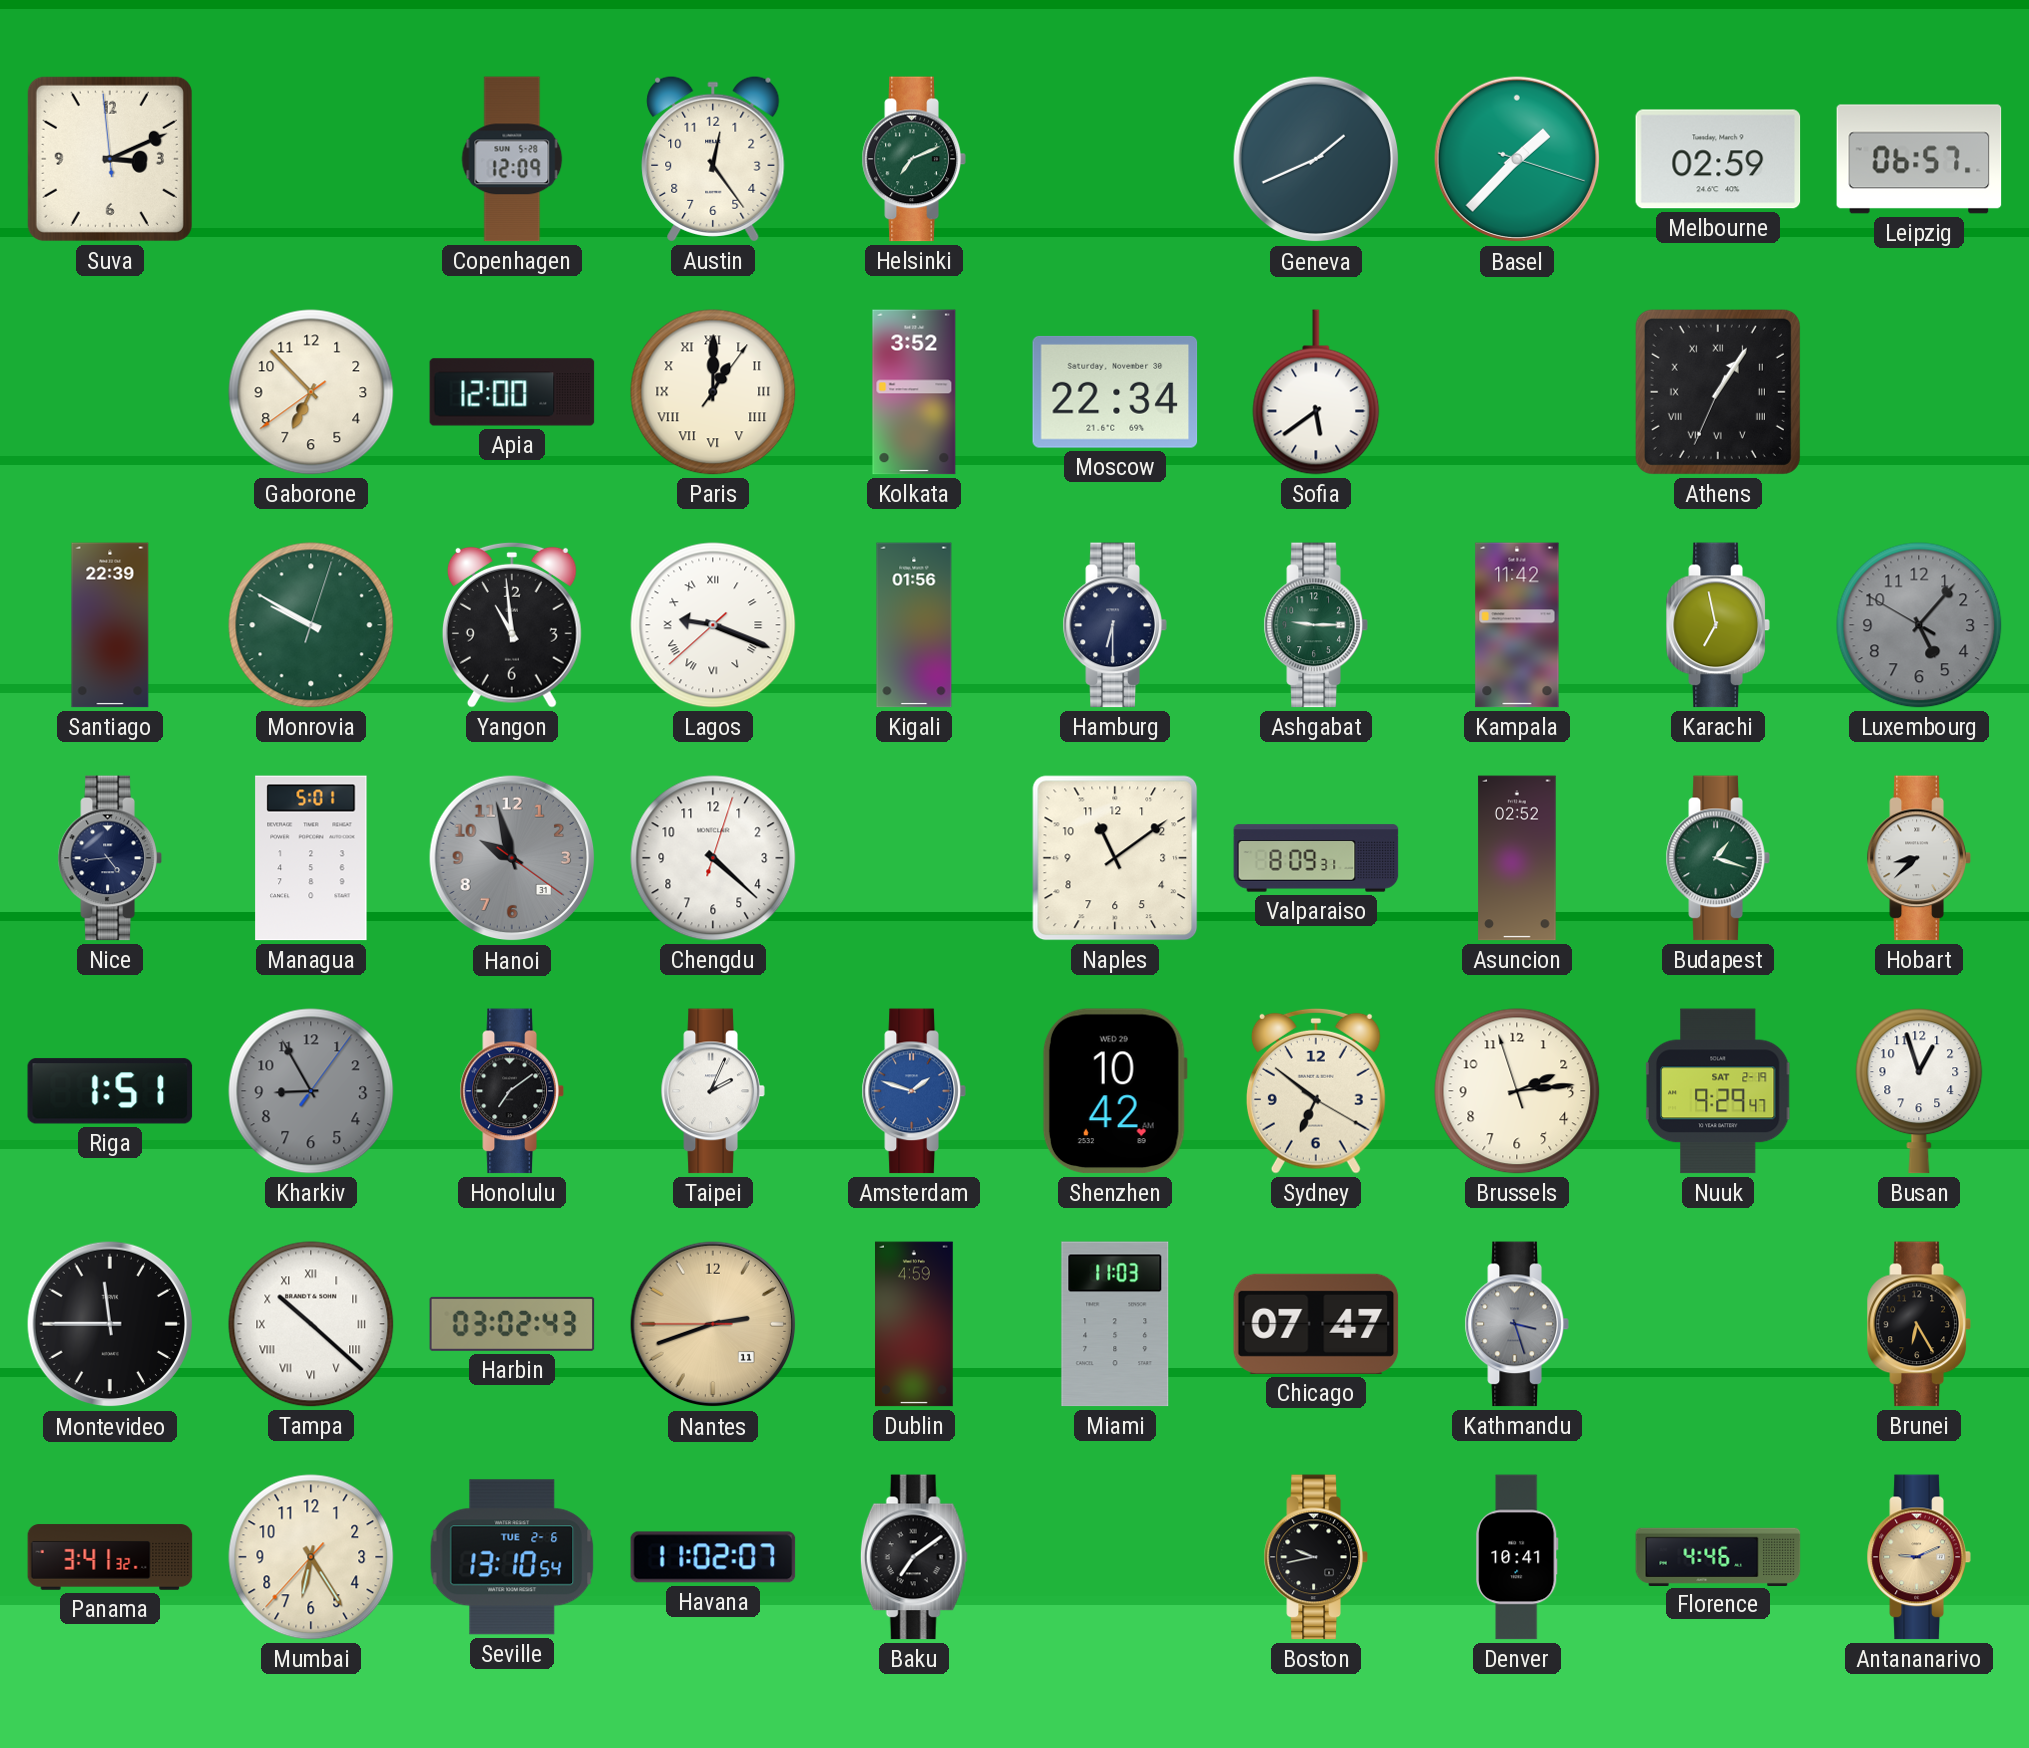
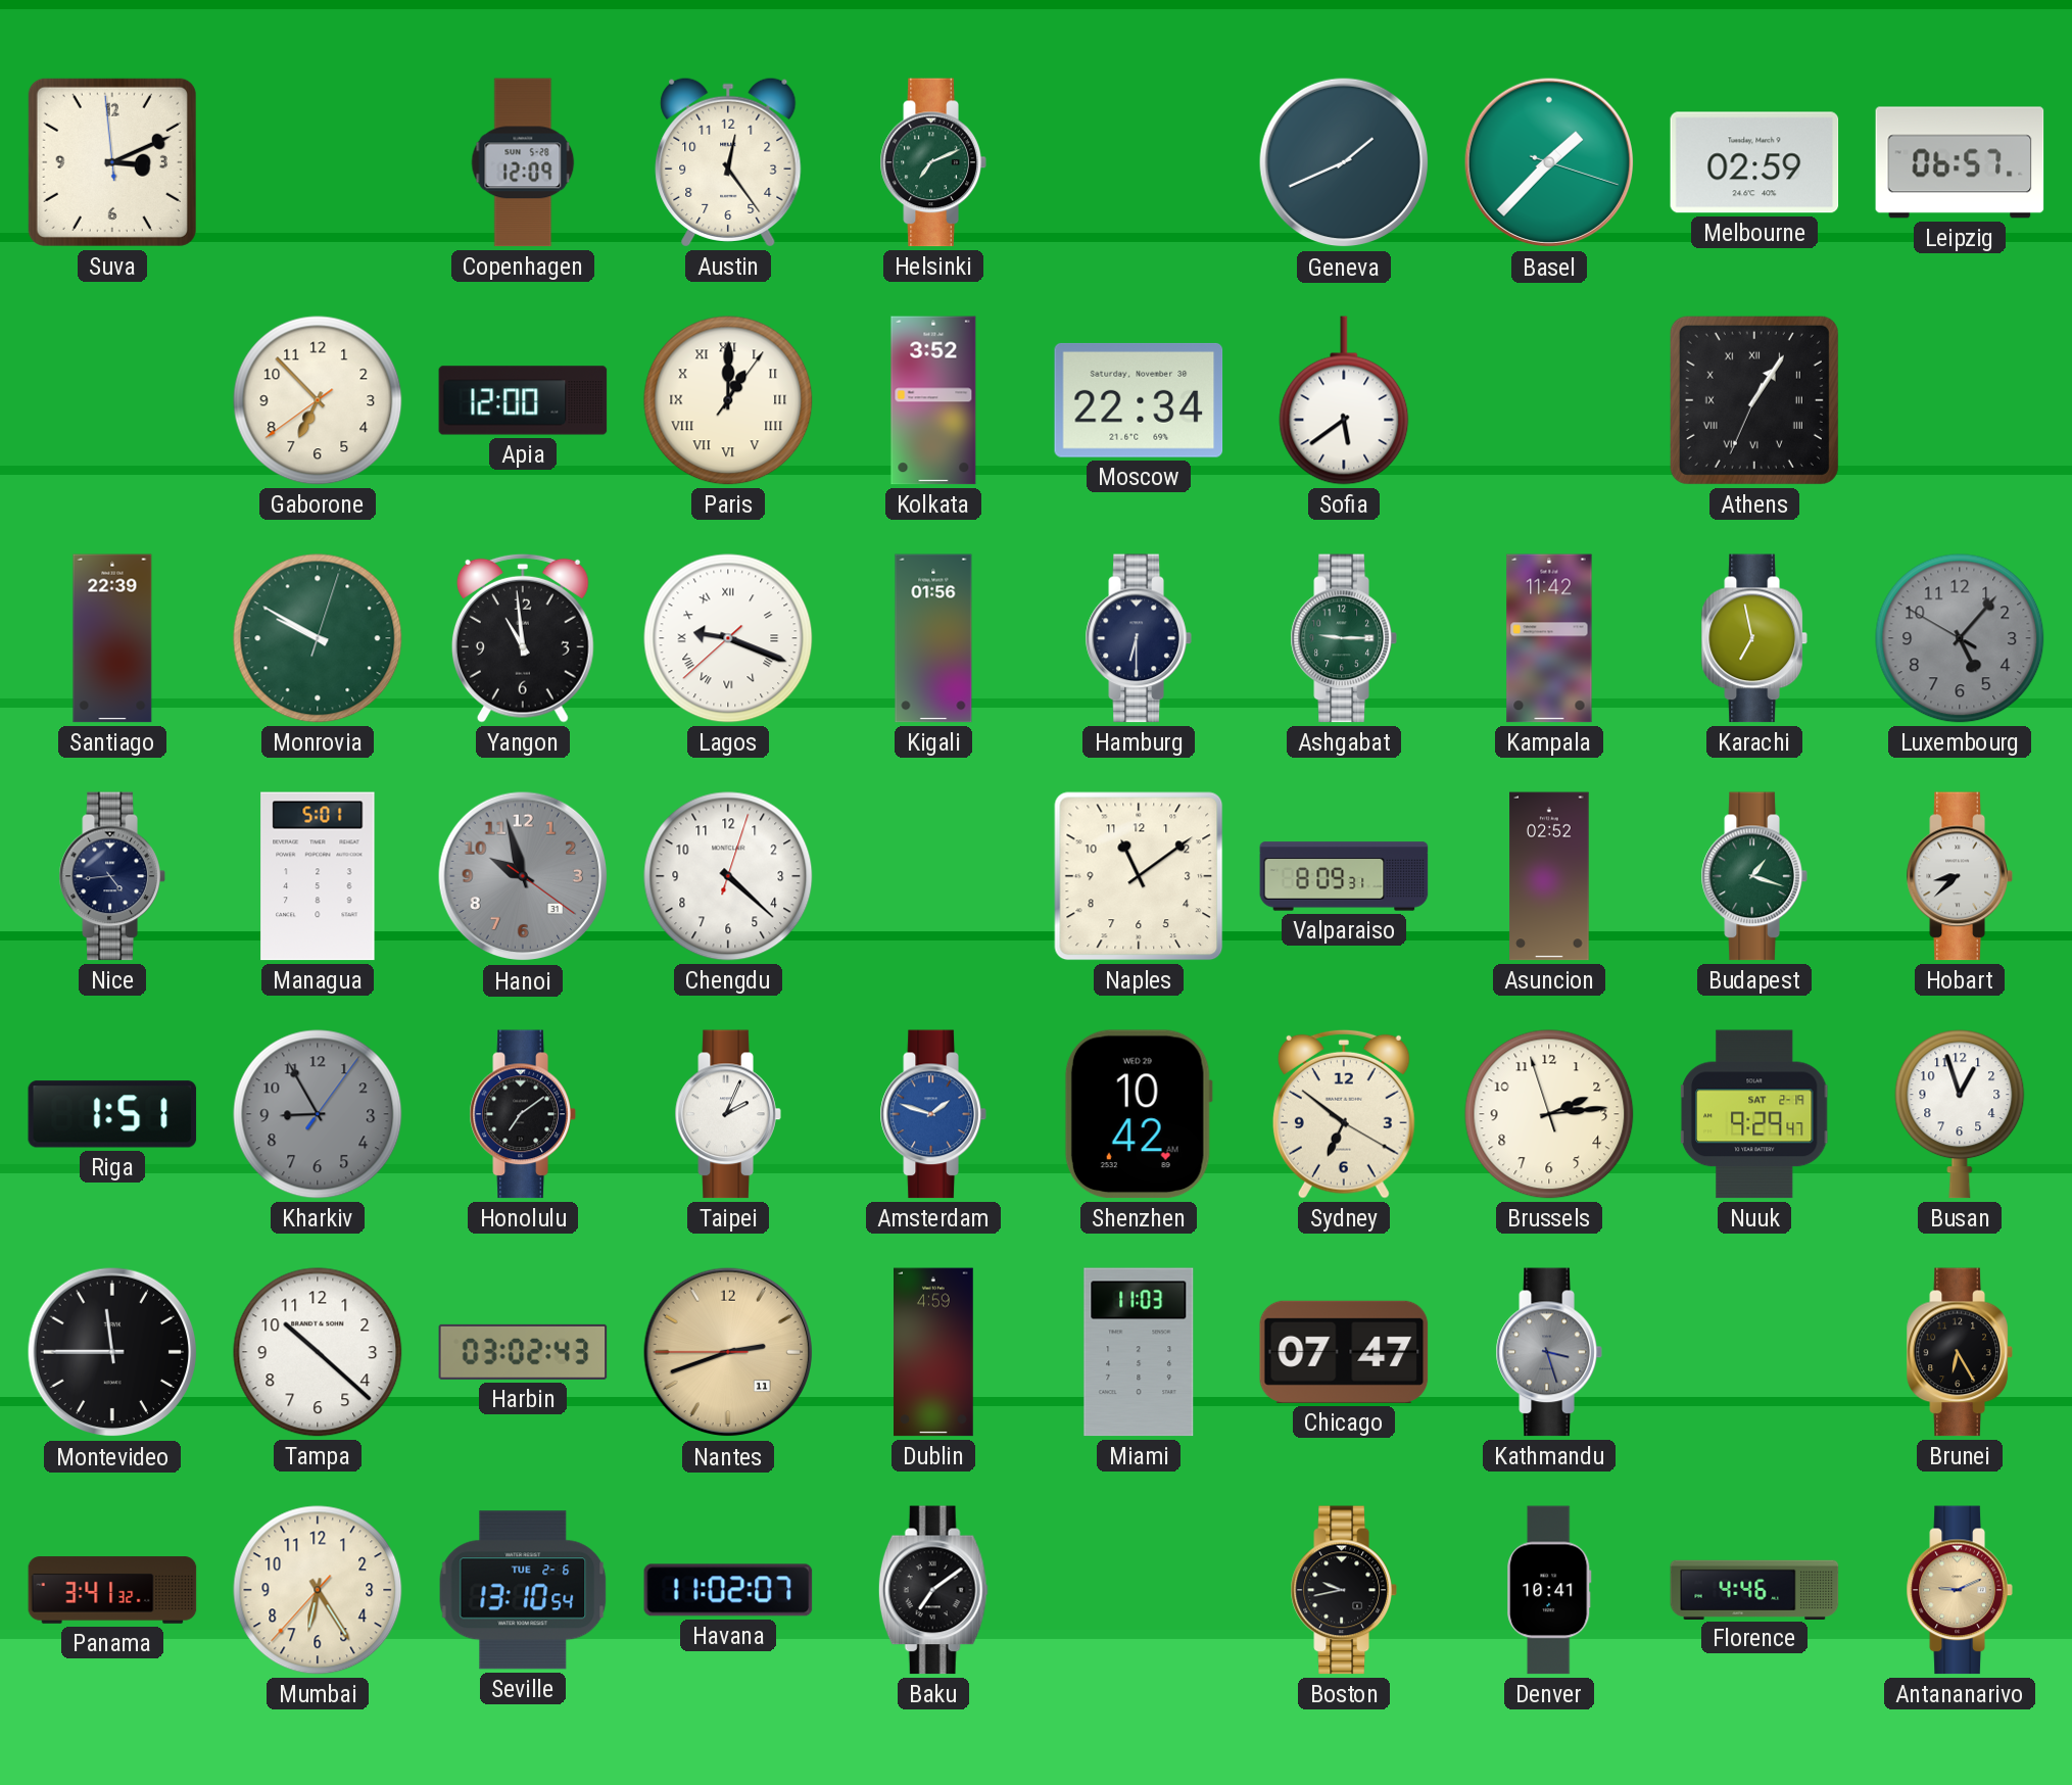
Tampa numerals: Roman -> Arabic
